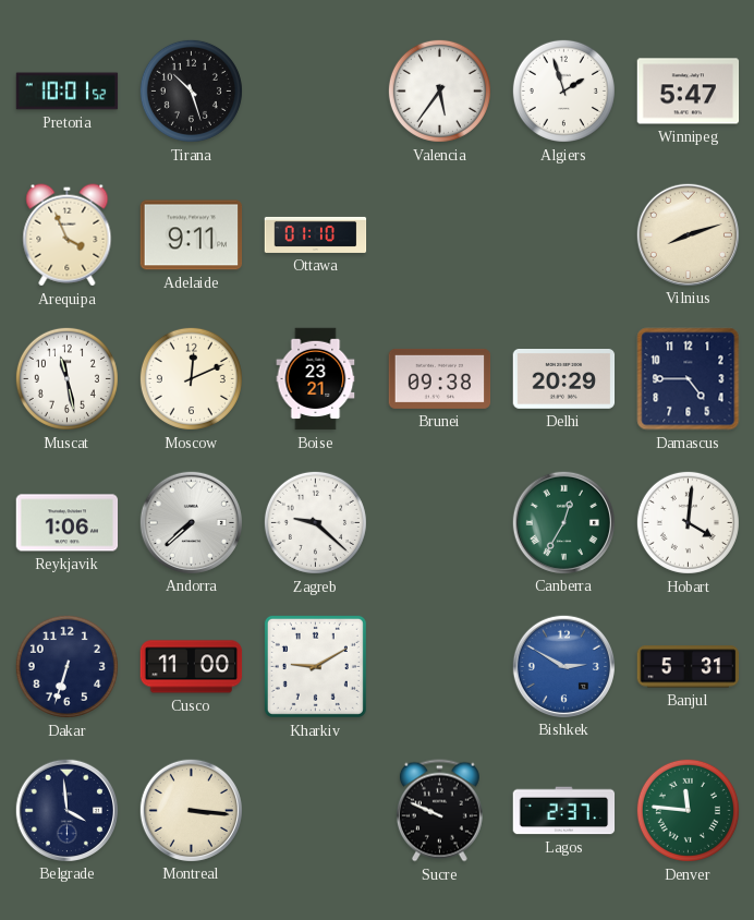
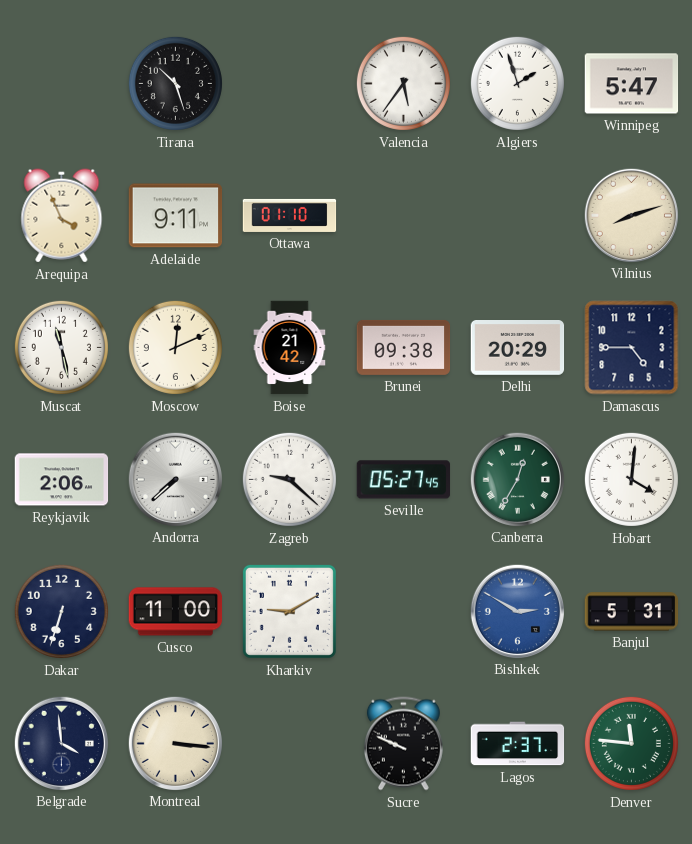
Pretoria: 10:01 -> none
Boise: 23:21 -> 21:42
Reykjavik: 1:06 -> 2:06
Seville: none -> 05:27
